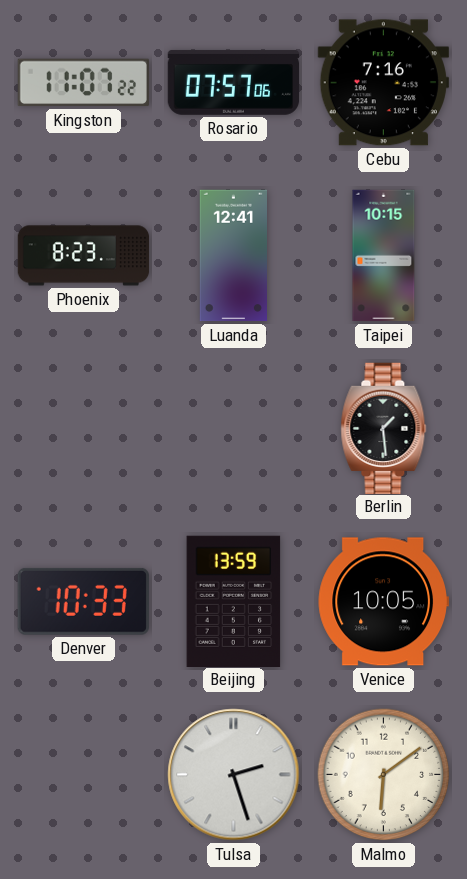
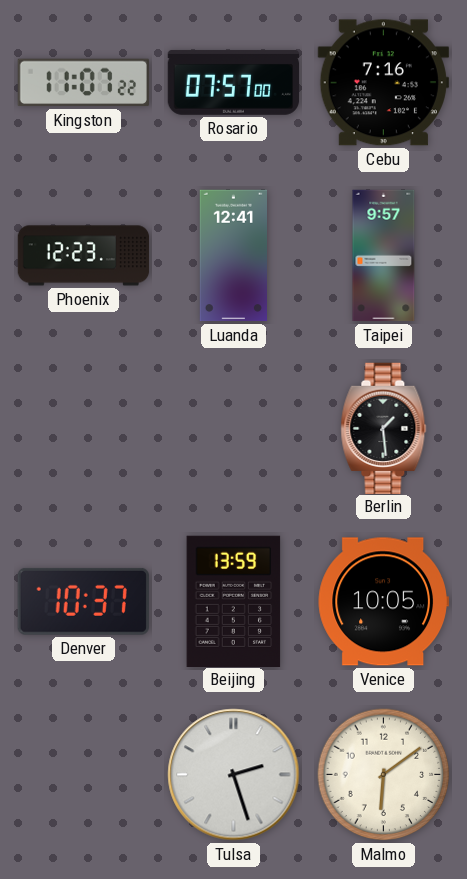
Rosario: 07:57:06 -> 07:57:00
Phoenix: 8:23 -> 12:23
Taipei: 10:15 -> 9:57
Denver: 10:33 -> 10:37
